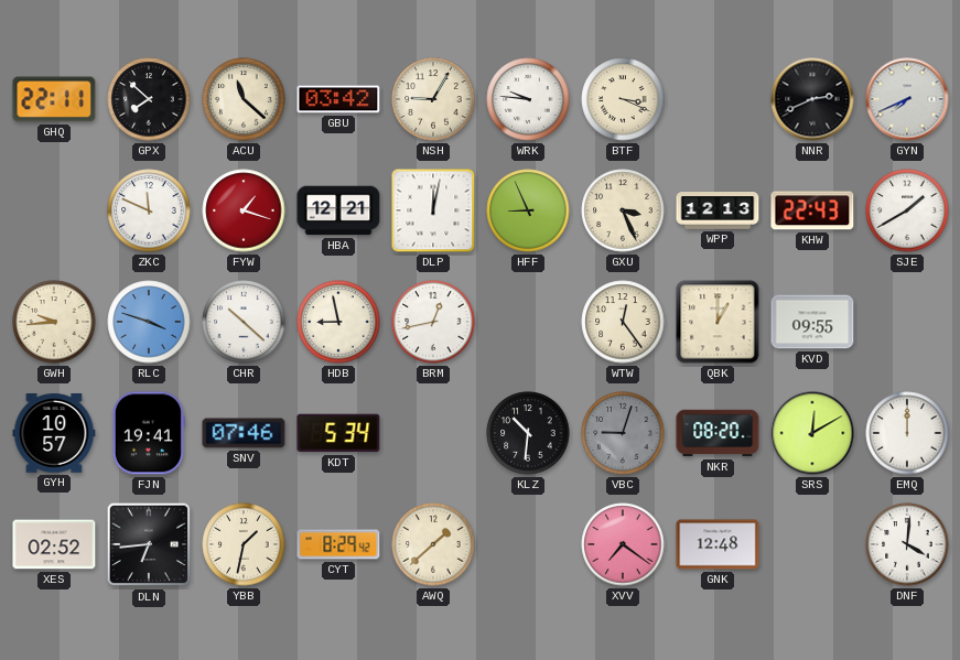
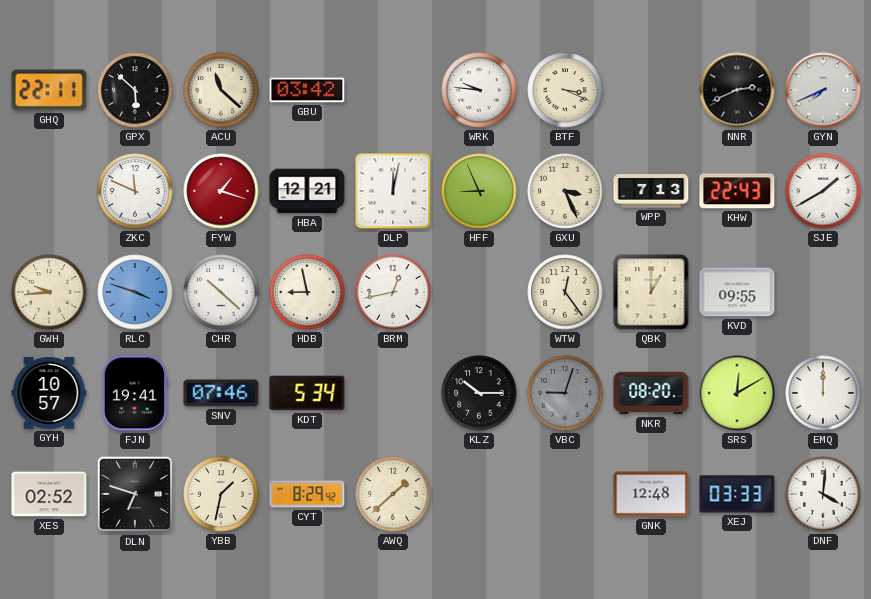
GPX: 7:52 -> 5:52
NSH: 9:05 -> none
WPP: 12:13 -> 7:13
KLZ: 10:31 -> 10:15
DLN: 6:44 -> 6:48
XVV: 7:21 -> none
XEJ: none -> 03:33
